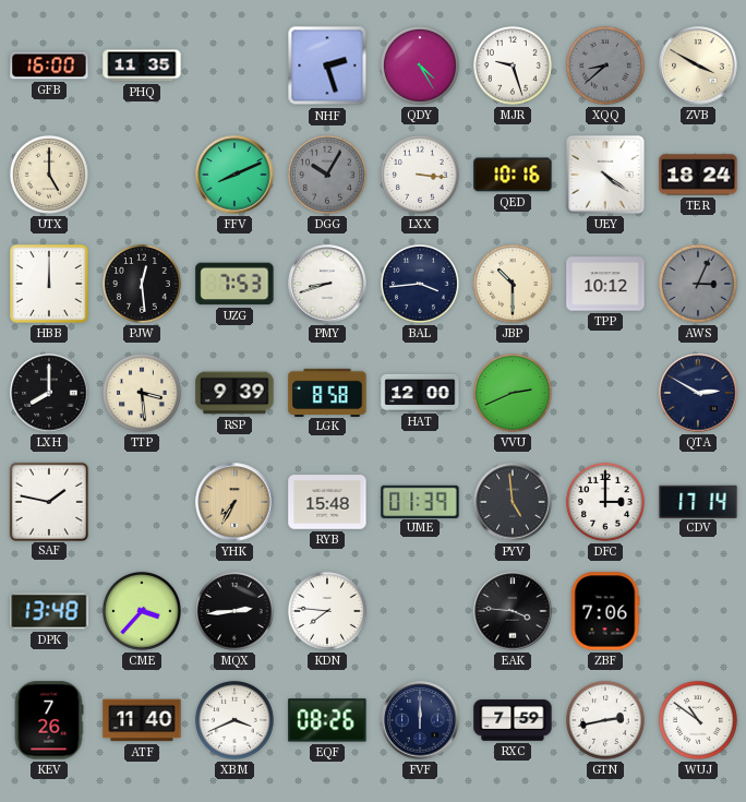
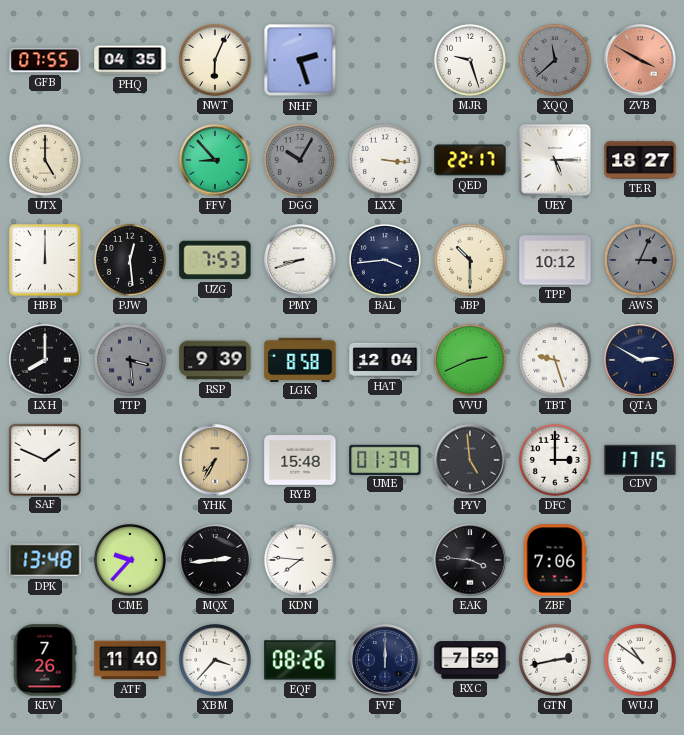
GFB: 16:00 -> 07:55
PHQ: 11:35 -> 04:35
NWT: none -> 6:04
QDY: 4:25 -> none
XQQ: 8:38 -> 11:38
ZVB dial: cream -> salmon
FFV: 8:11 -> 8:53
QED: 10:16 -> 22:17
UEY: 4:21 -> 5:15
TER: 18:24 -> 18:27
TTP dial: cream -> grey
HAT: 12:00 -> 12:04
TBT: none -> 9:27
SAF: 1:47 -> 1:49
CDV: 17:14 -> 17:15
CME: 3:37 -> 9:37
XBM: 3:41 -> 3:37
